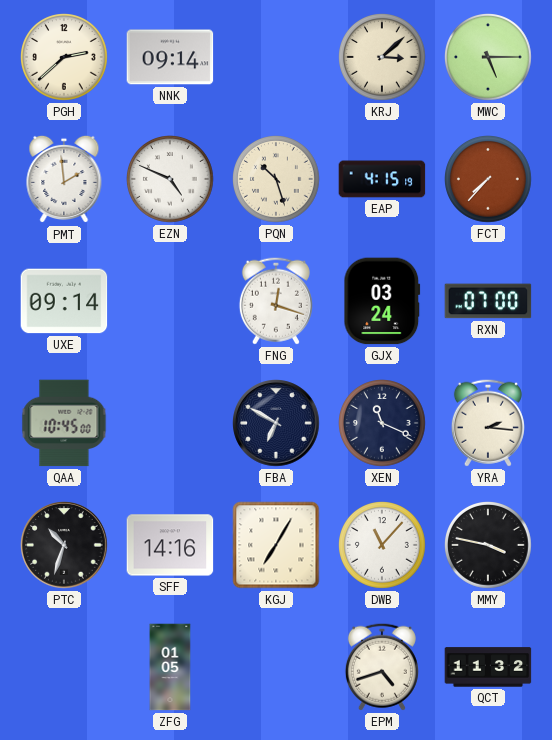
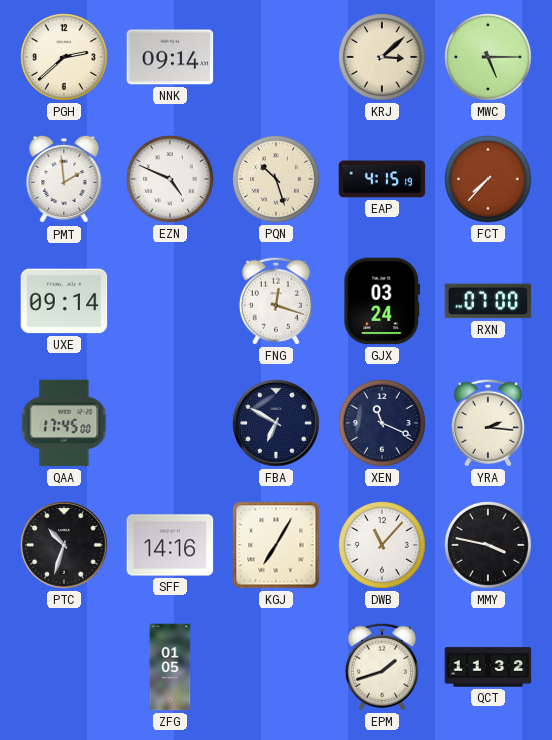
QAA: 10:45 -> 17:45
EPM: 4:42 -> 1:42
